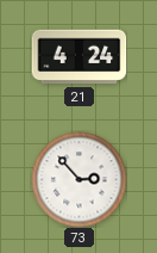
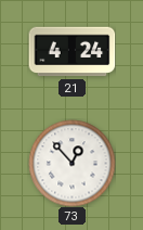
73: 2:53 -> 12:53
